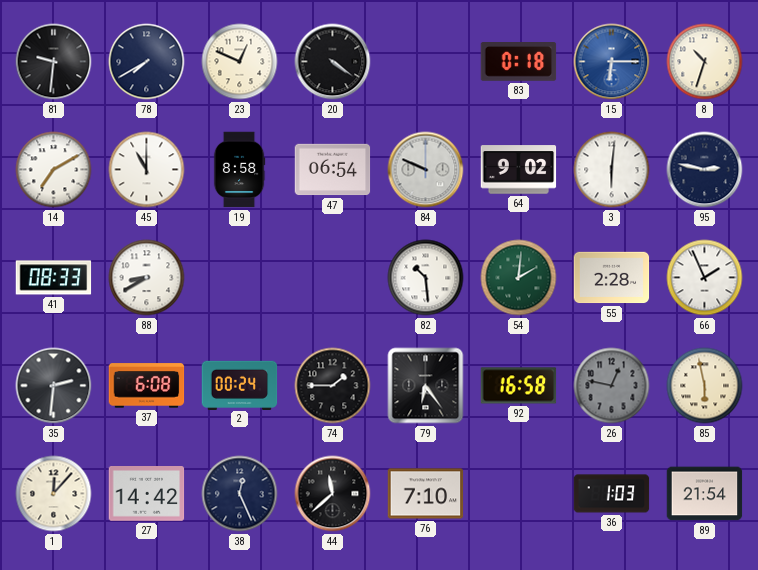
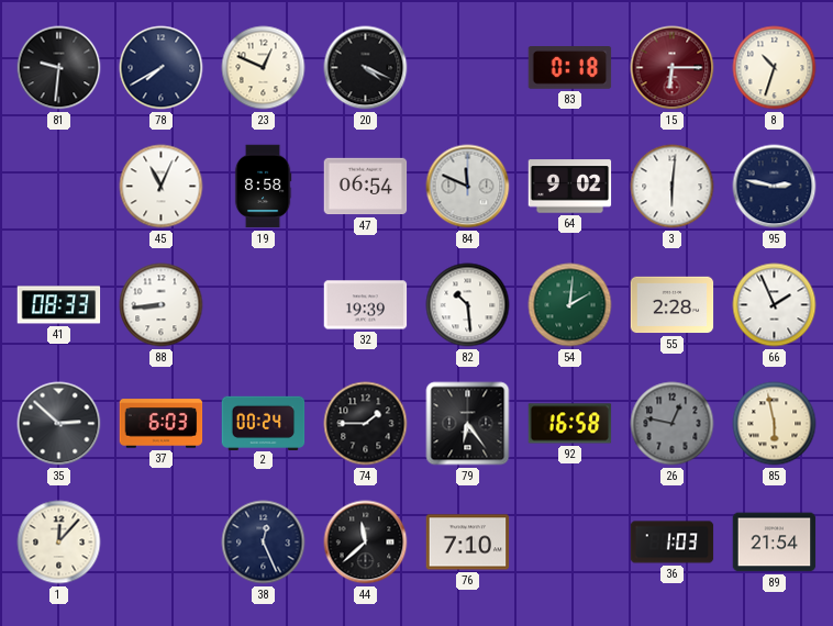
20: 4:21 -> 4:19
15 dial: blue -> burgundy
14: 7:10 -> none
45: 11:00 -> 11:04
84: 9:49 -> 11:49
88: 8:40 -> 8:44
32: none -> 19:39
35: 2:31 -> 2:52
37: 6:08 -> 6:03
27: 14:42 -> none
